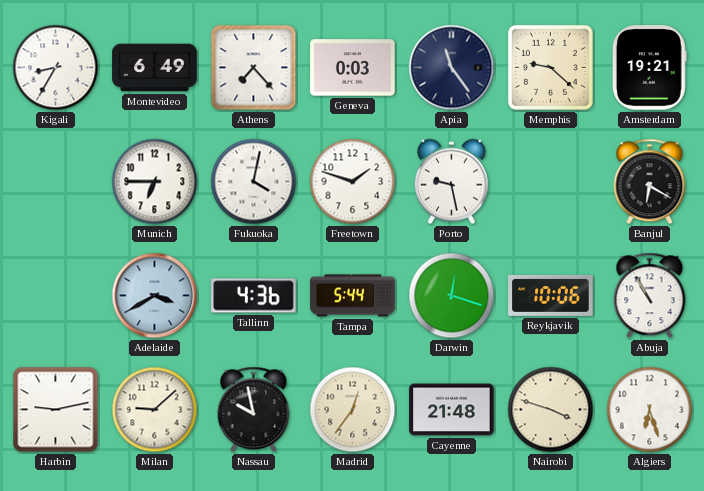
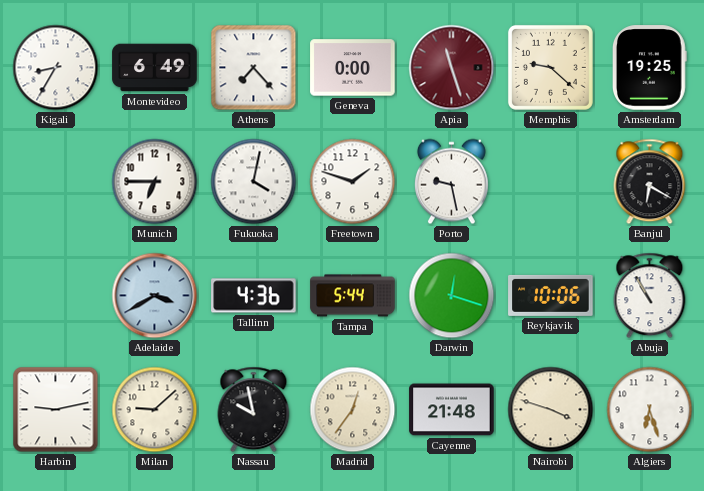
Geneva: 0:03 -> 0:00
Apia: 11:24 -> 11:27
Apia dial: navy -> burgundy
Amsterdam: 19:21 -> 19:25
